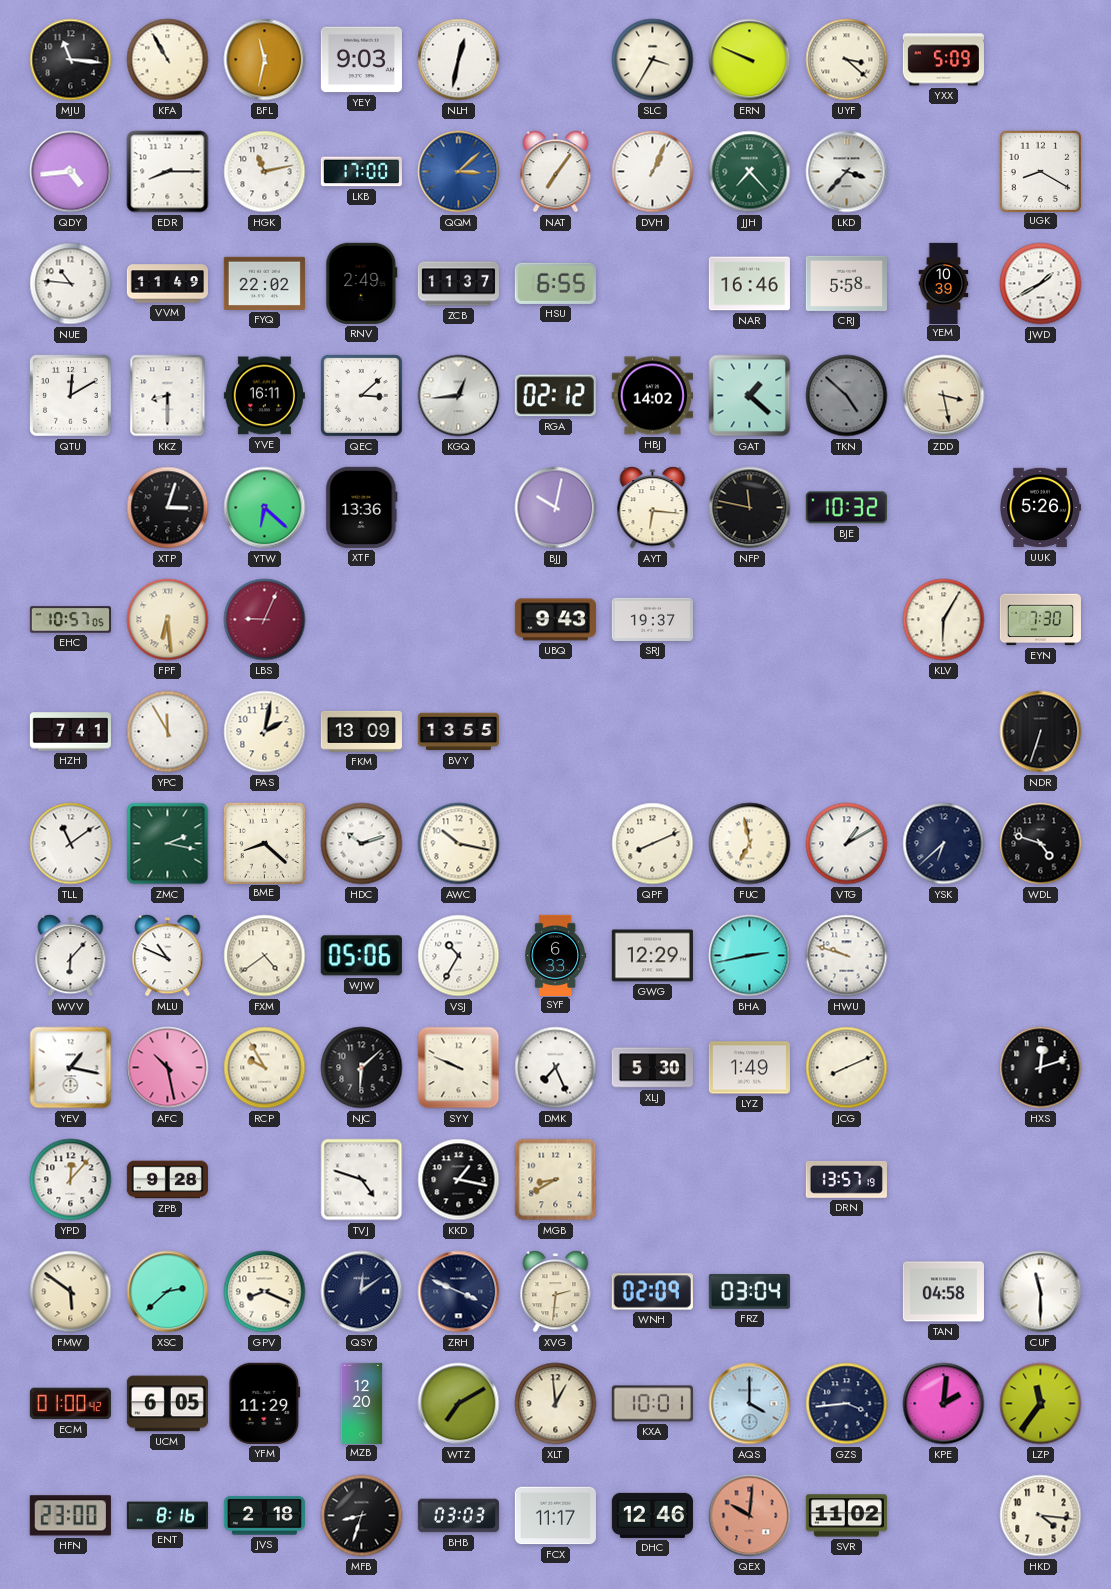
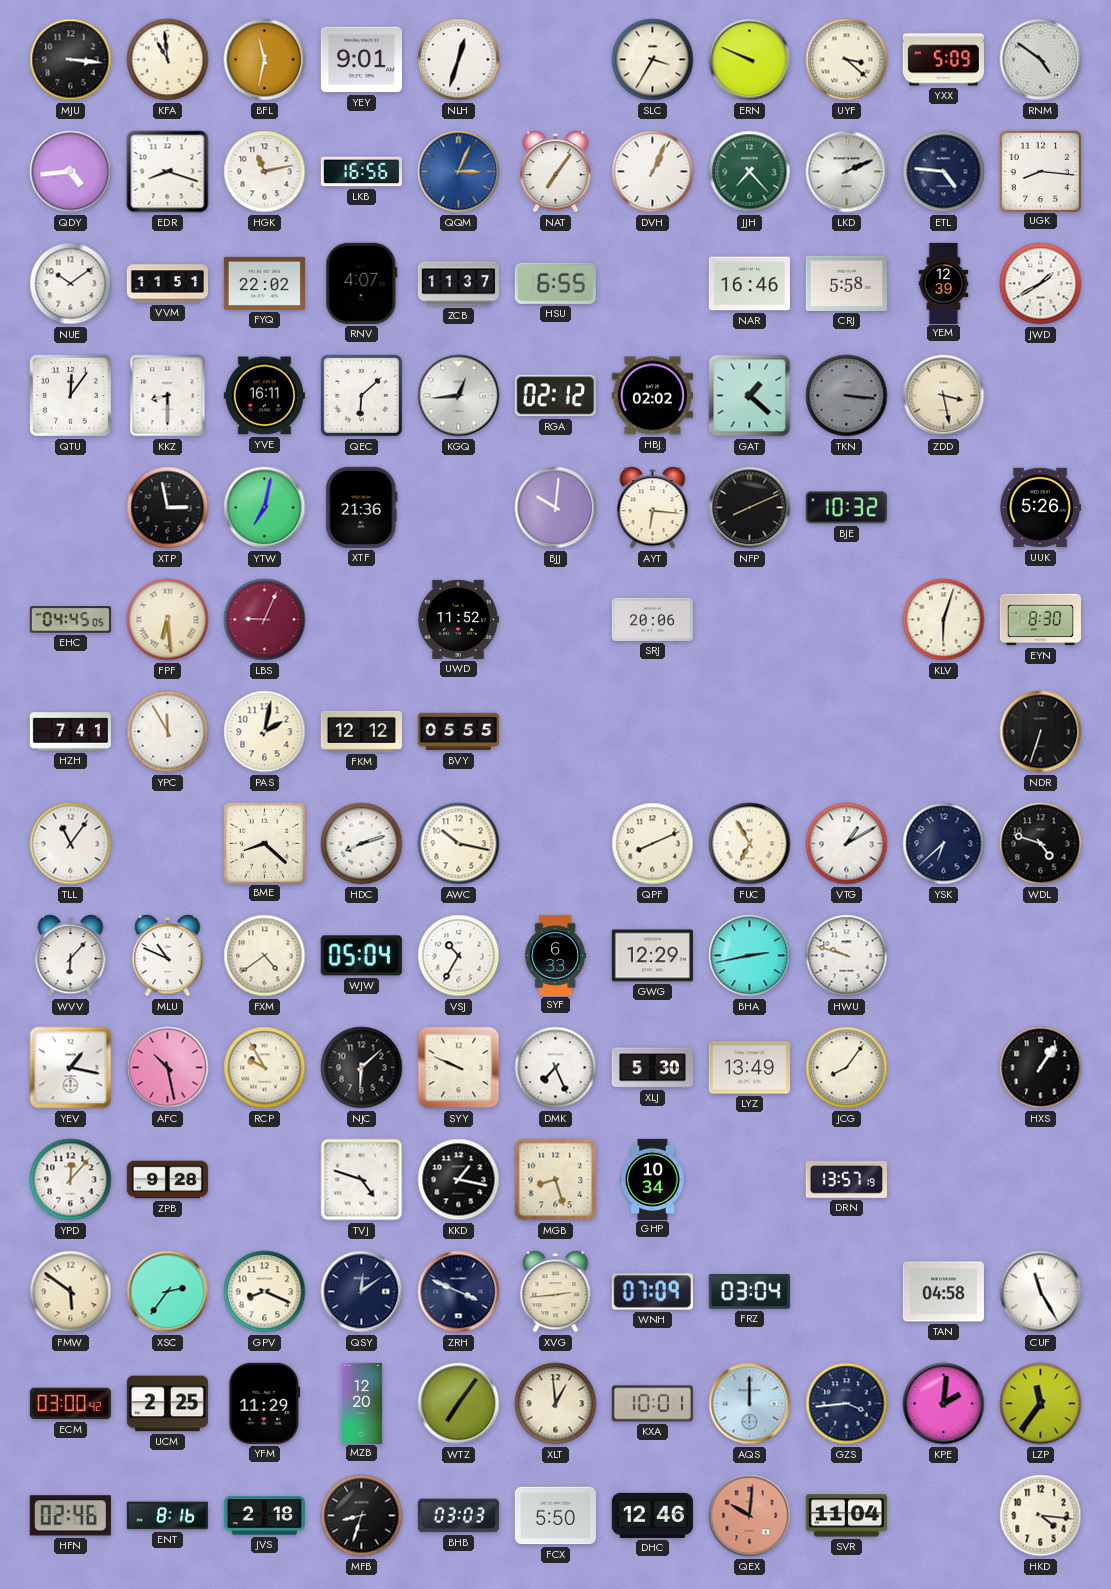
MJU: 11:16 -> 3:16
KFA: 10:55 -> 10:59
YEY: 9:03 -> 9:01
NLH: 12:32 -> 12:33
RNM: none -> 4:51
EDR: 8:15 -> 8:18
LKB: 17:00 -> 16:56
QQM: 3:08 -> 3:04
LKD: 3:37 -> 2:11
ETL: none -> 4:46
UGK: 8:20 -> 8:16
NUE: 10:46 -> 10:09
VVM: 11:49 -> 11:51
RNV: 2:49 -> 4:07
YEM: 10:39 -> 12:39
QTU: 12:10 -> 12:06
QEC: 3:08 -> 6:08
HBJ: 14:02 -> 02:02
TKN: 4:52 -> 3:16
XTP: 3:03 -> 2:58
YTW: 6:22 -> 7:02
XTF: 13:36 -> 21:36
BJJ: 10:02 -> 10:01
NFP: 11:47 -> 8:11
EHC: 10:57 -> 04:45
UWD: none -> 11:52
UBQ: 9:43 -> none
SRJ: 19:37 -> 20:06
KLV: 6:05 -> 6:03
EYN: 7:30 -> 8:30
FKM: 13:09 -> 12:12
BVY: 13:55 -> 05:55
TLL: 11:09 -> 11:06
ZMC: 2:17 -> none
HDC: 10:12 -> 8:12
FUC: 6:58 -> 6:55
WJW: 05:06 -> 05:04
LYZ: 1:49 -> 13:49
JCG: 8:11 -> 8:06
HXS: 12:12 -> 1:06
MGB: 8:40 -> 8:27
GHP: none -> 10:34
XSC: 2:38 -> 2:36
XVG: 2:31 -> 2:44
WNH: 02:09 -> 07:09
CUF: 11:30 -> 11:25
ECM: 01:00 -> 03:00
UCM: 6:05 -> 2:25
WTZ: 7:10 -> 7:06
AQS: 4:00 -> 12:00
HFN: 23:00 -> 02:46
FCX: 11:17 -> 5:50
SVR: 11:02 -> 11:04
